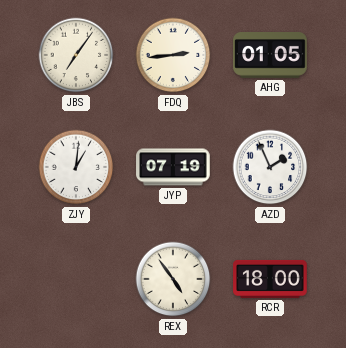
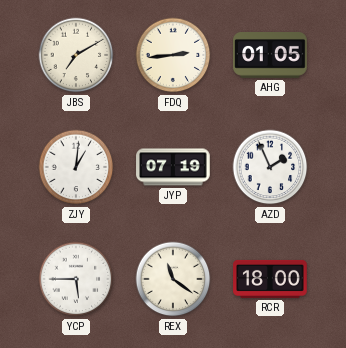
JBS: 7:06 -> 7:10
YCP: none -> 5:45
REX: 4:54 -> 11:21
